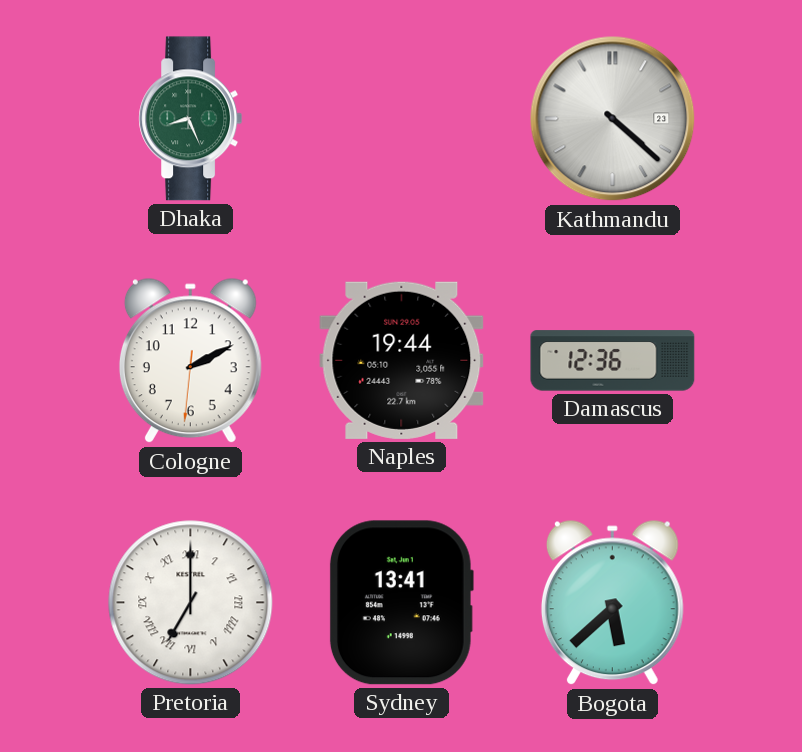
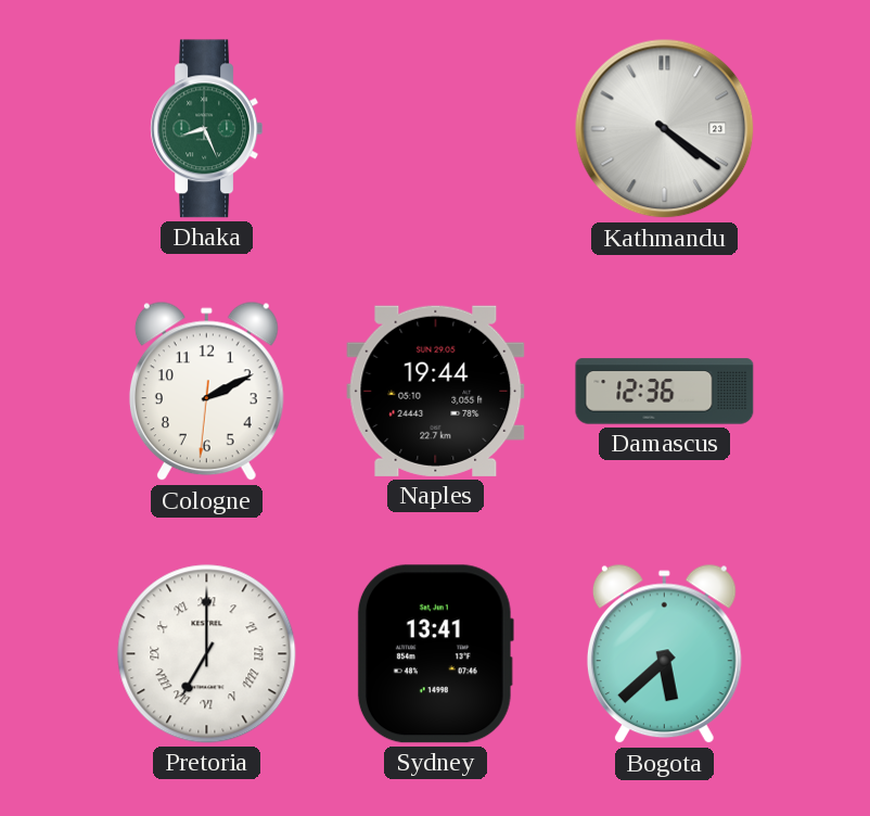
Kathmandu: 4:22 -> 4:21
